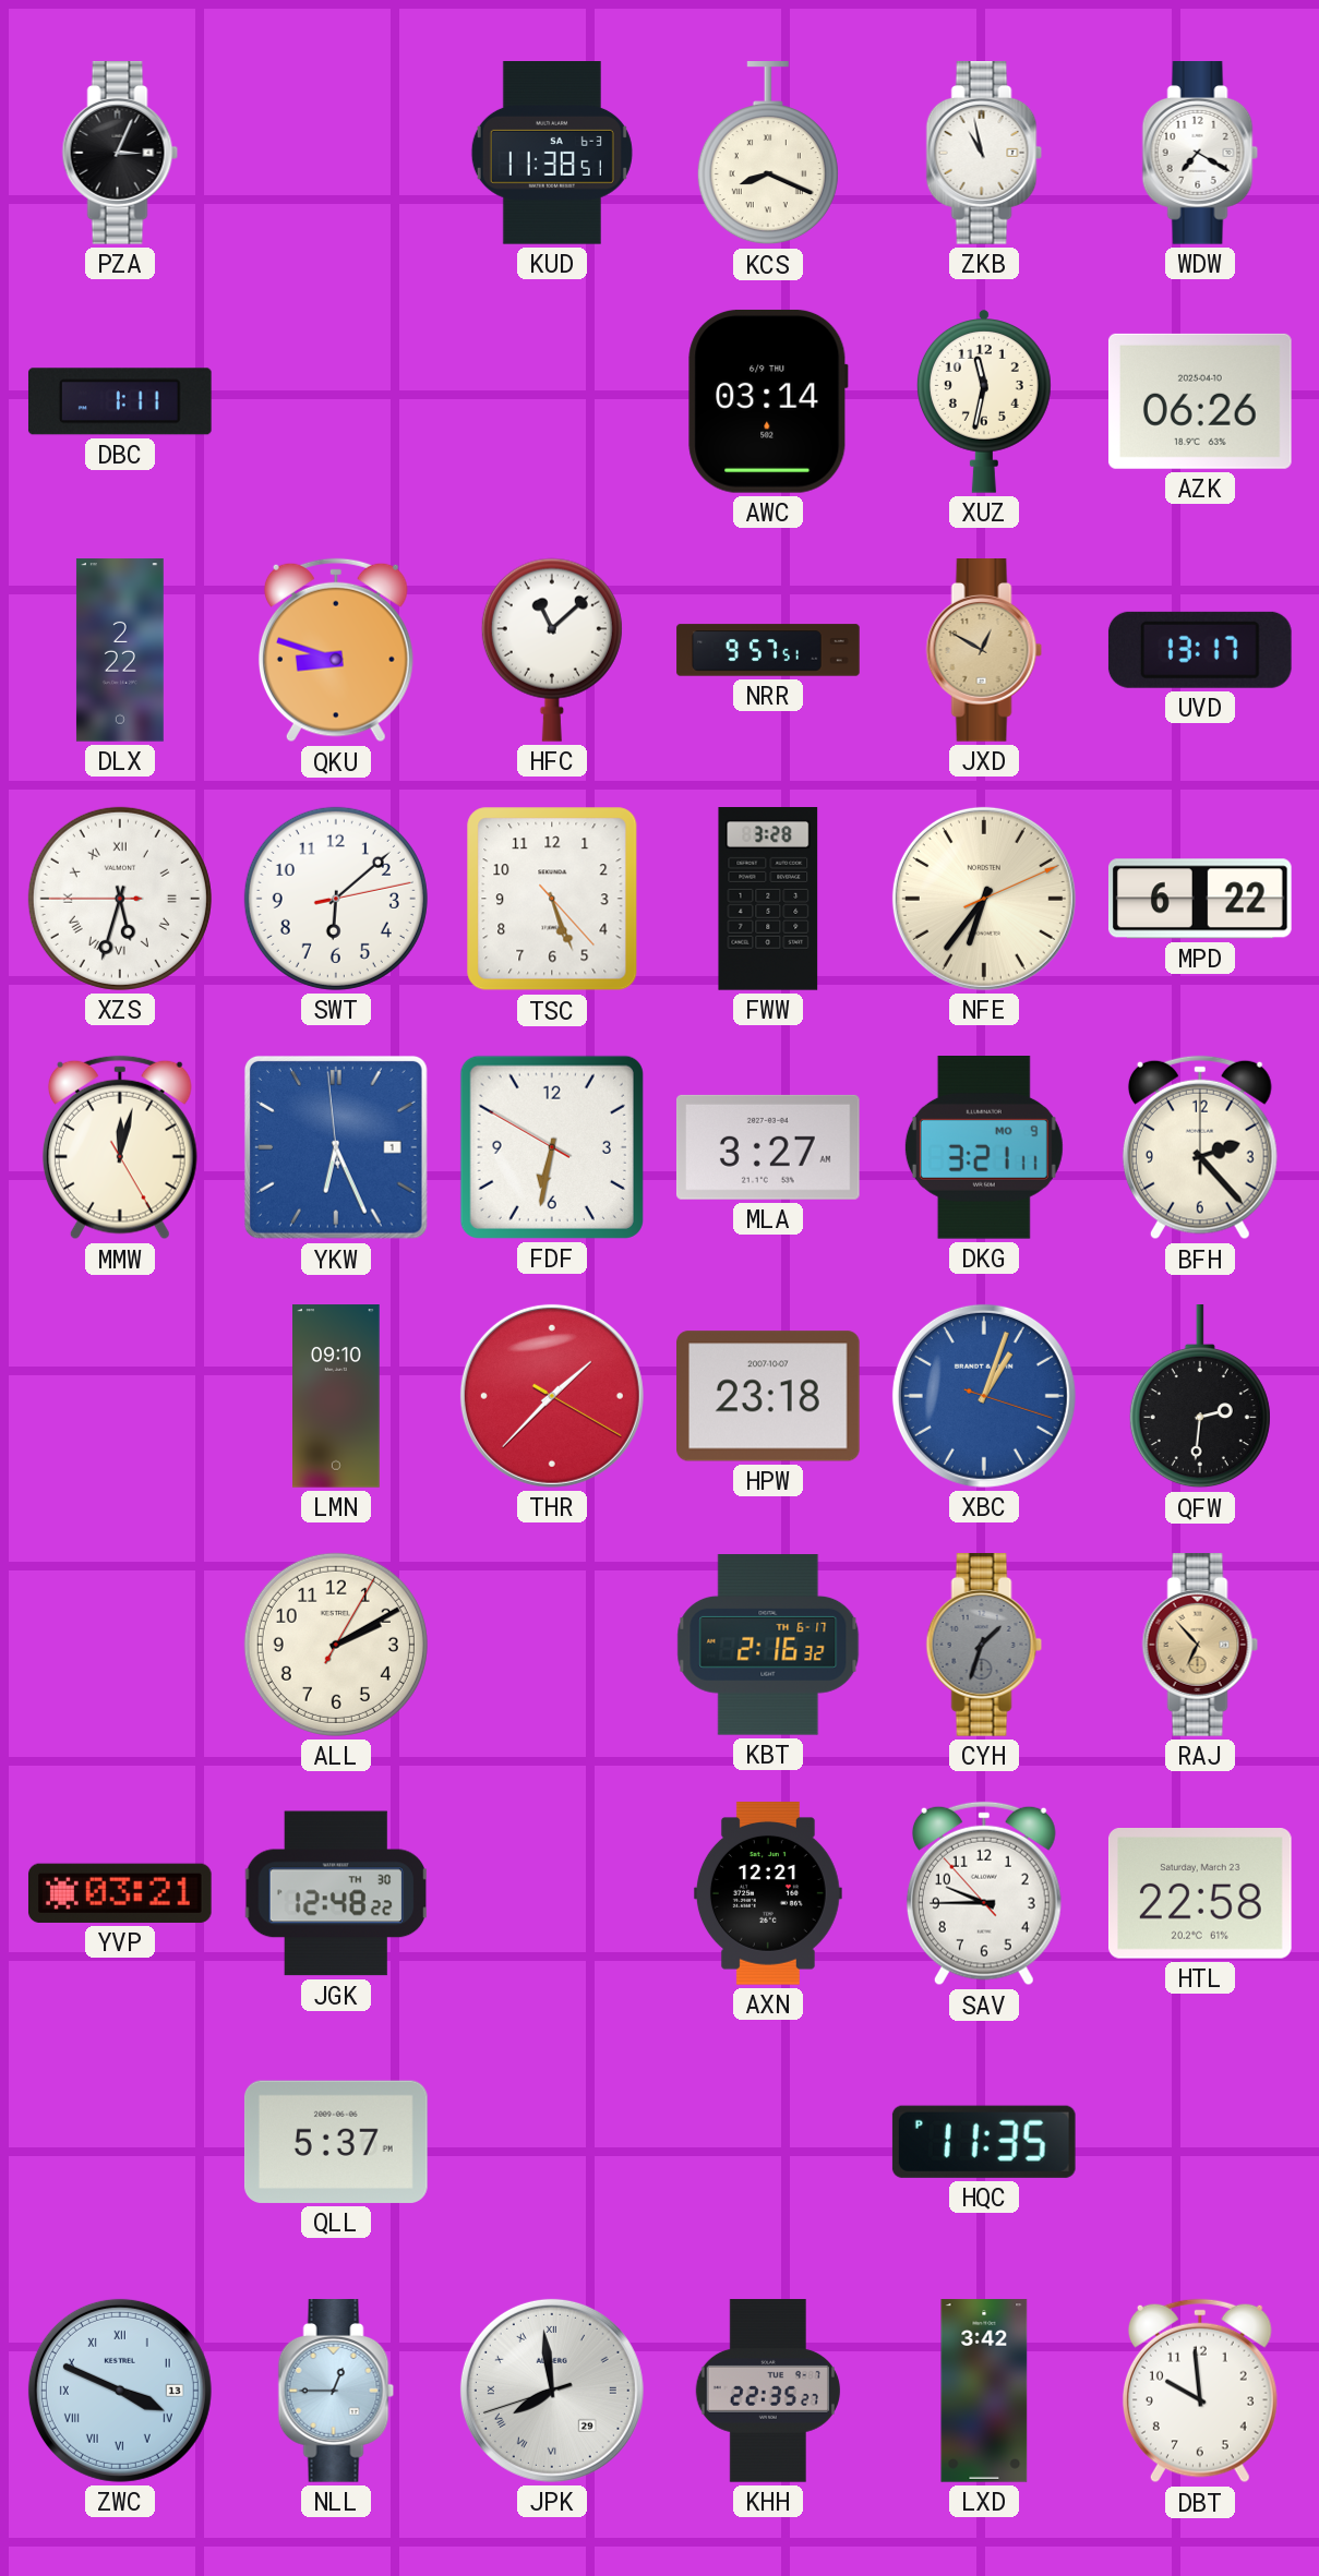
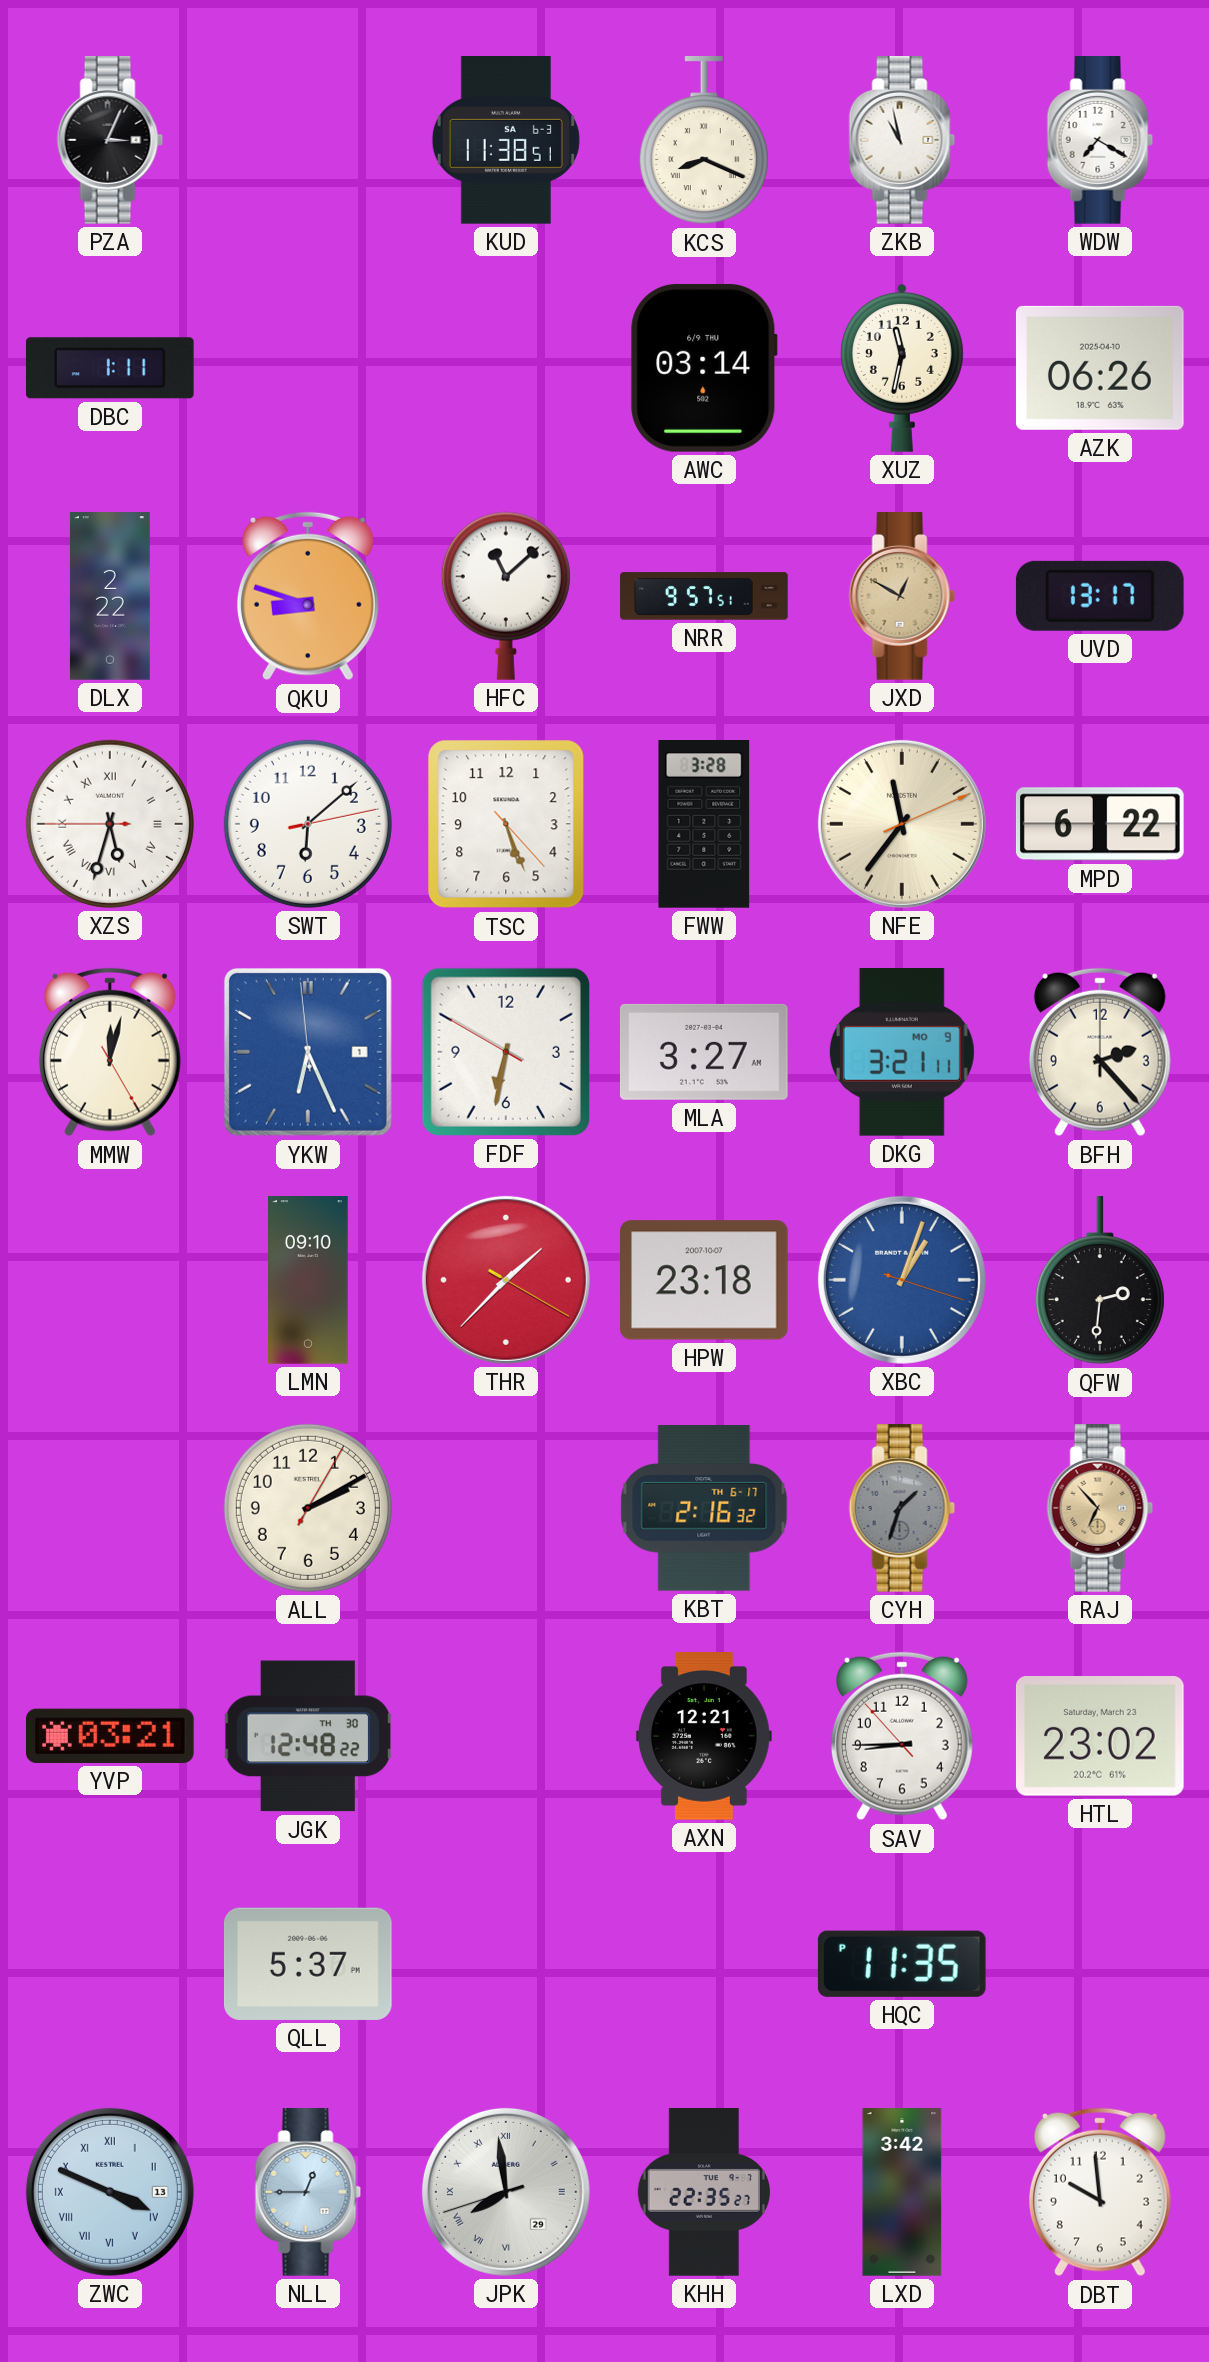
NFE: 6:36 -> 11:36
SAV: 9:44 -> 8:44
HTL: 22:58 -> 23:02
